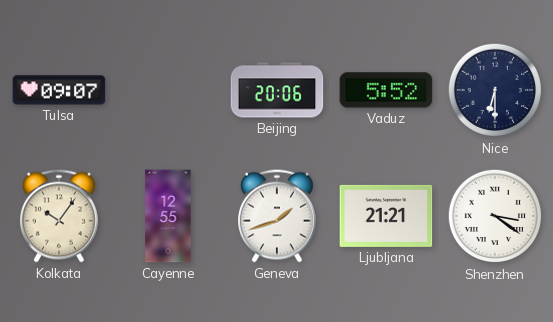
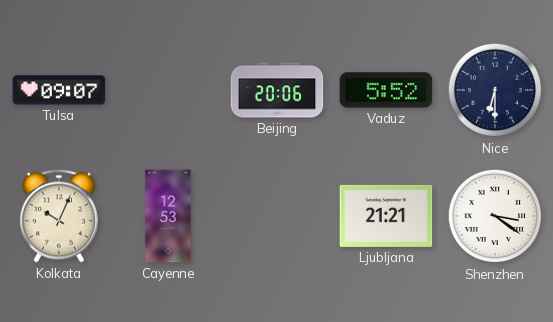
Kolkata: 10:06 -> 10:04
Cayenne: 12:55 -> 12:53
Geneva: 1:42 -> none
